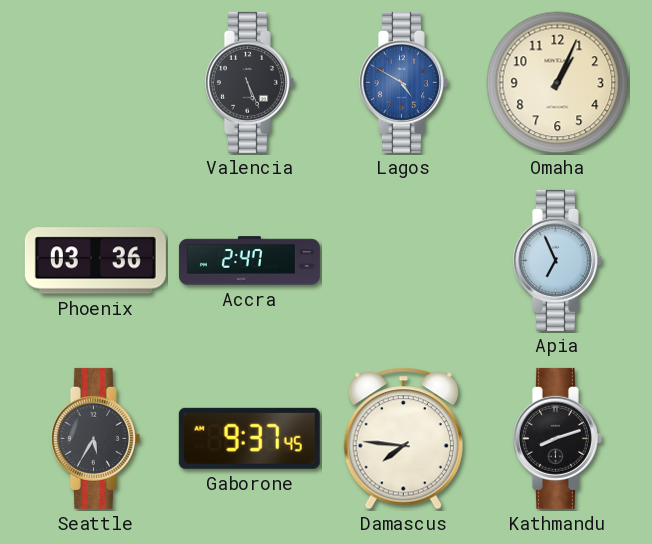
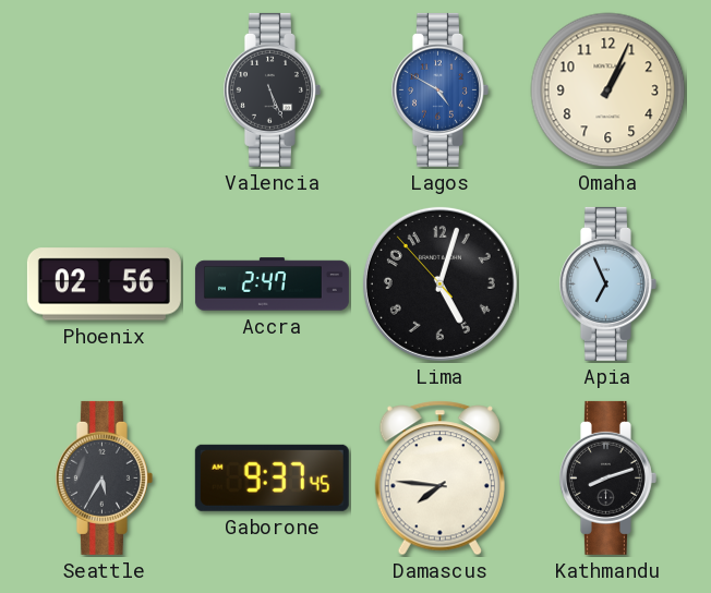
Phoenix: 03:36 -> 02:56
Lima: none -> 5:02
